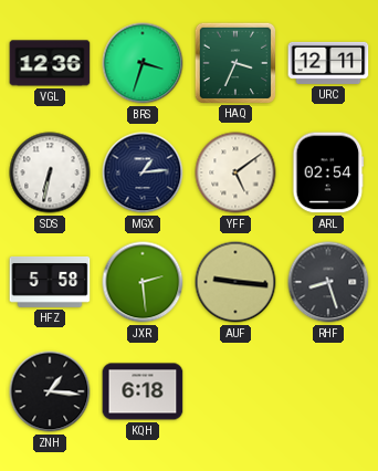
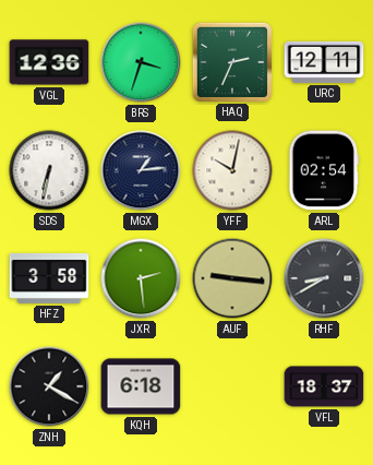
HAQ: 3:34 -> 2:34
YFF: 5:09 -> 10:02
HFZ: 5:58 -> 3:58
RHF: 8:27 -> 8:40
ZNH: 1:16 -> 1:20
VFL: none -> 18:37
